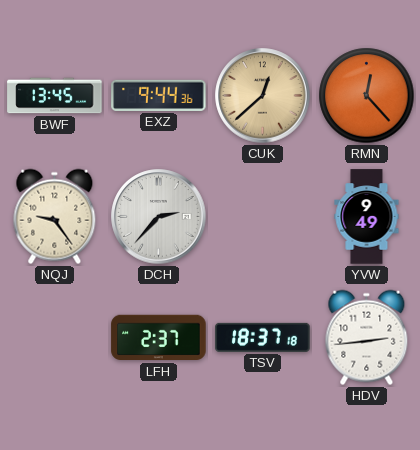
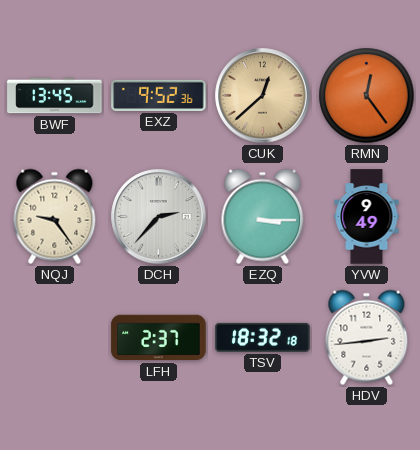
EXZ: 9:44 -> 9:52
RMN: 12:23 -> 12:24
EZQ: none -> 3:15
TSV: 18:37 -> 18:32
